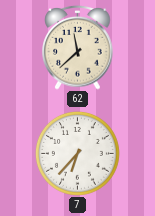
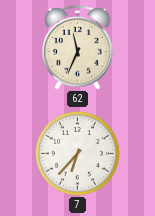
62: 11:38 -> 11:34
